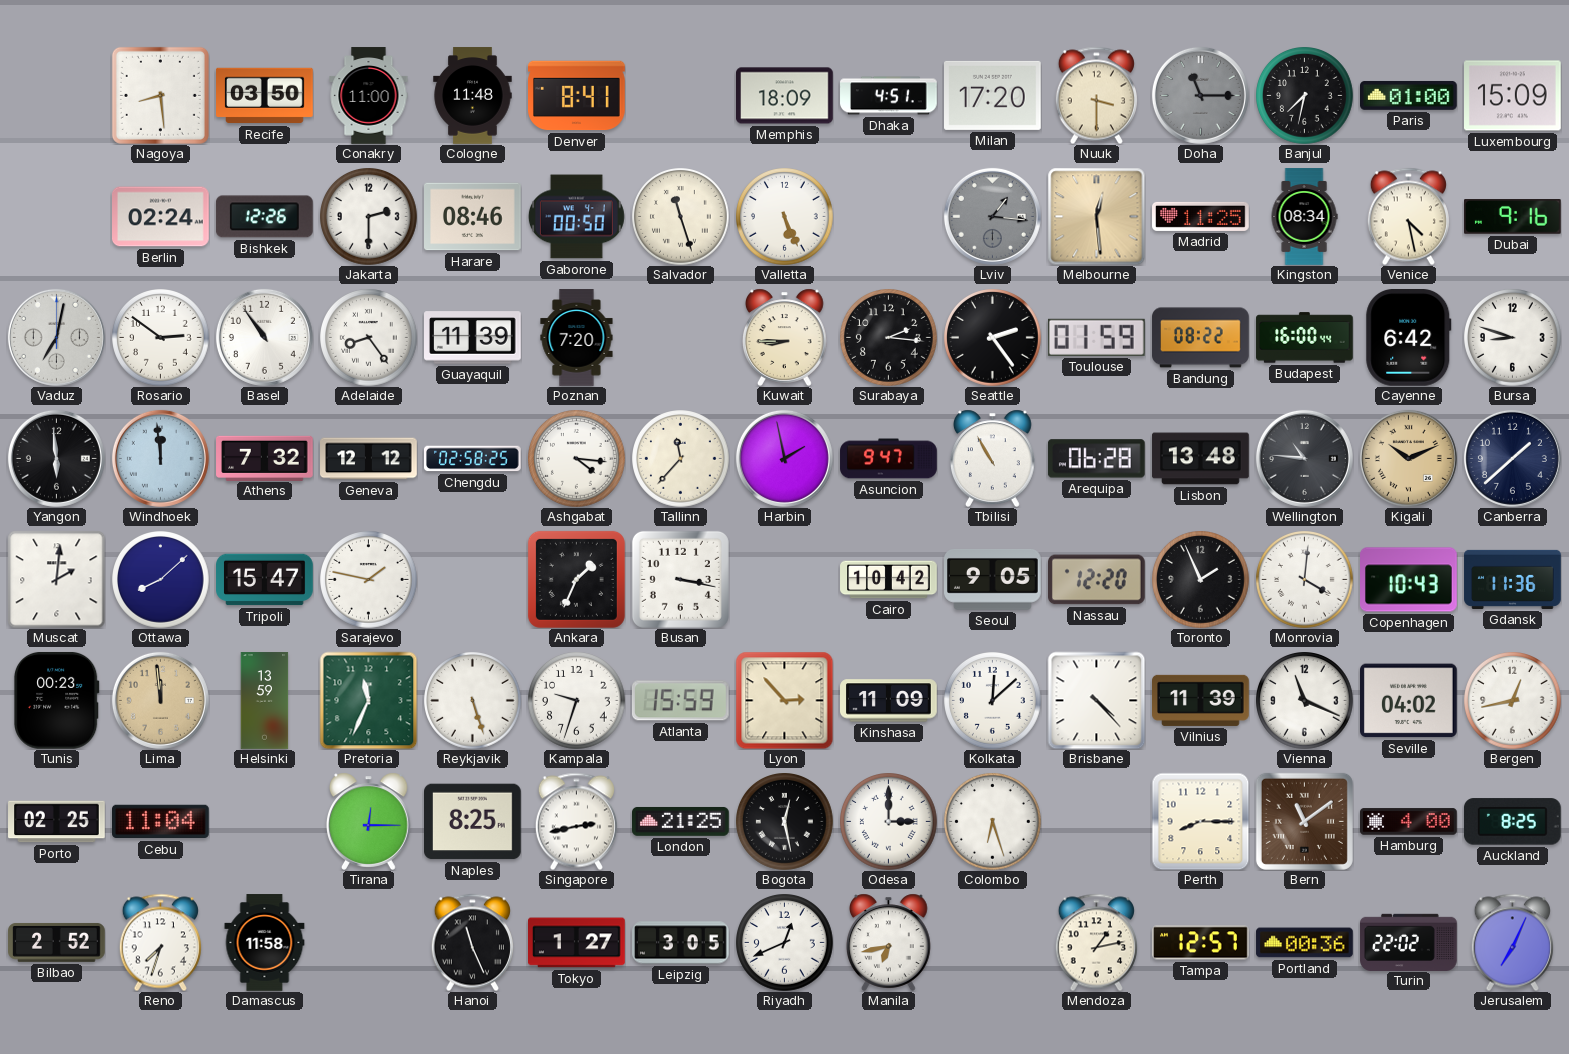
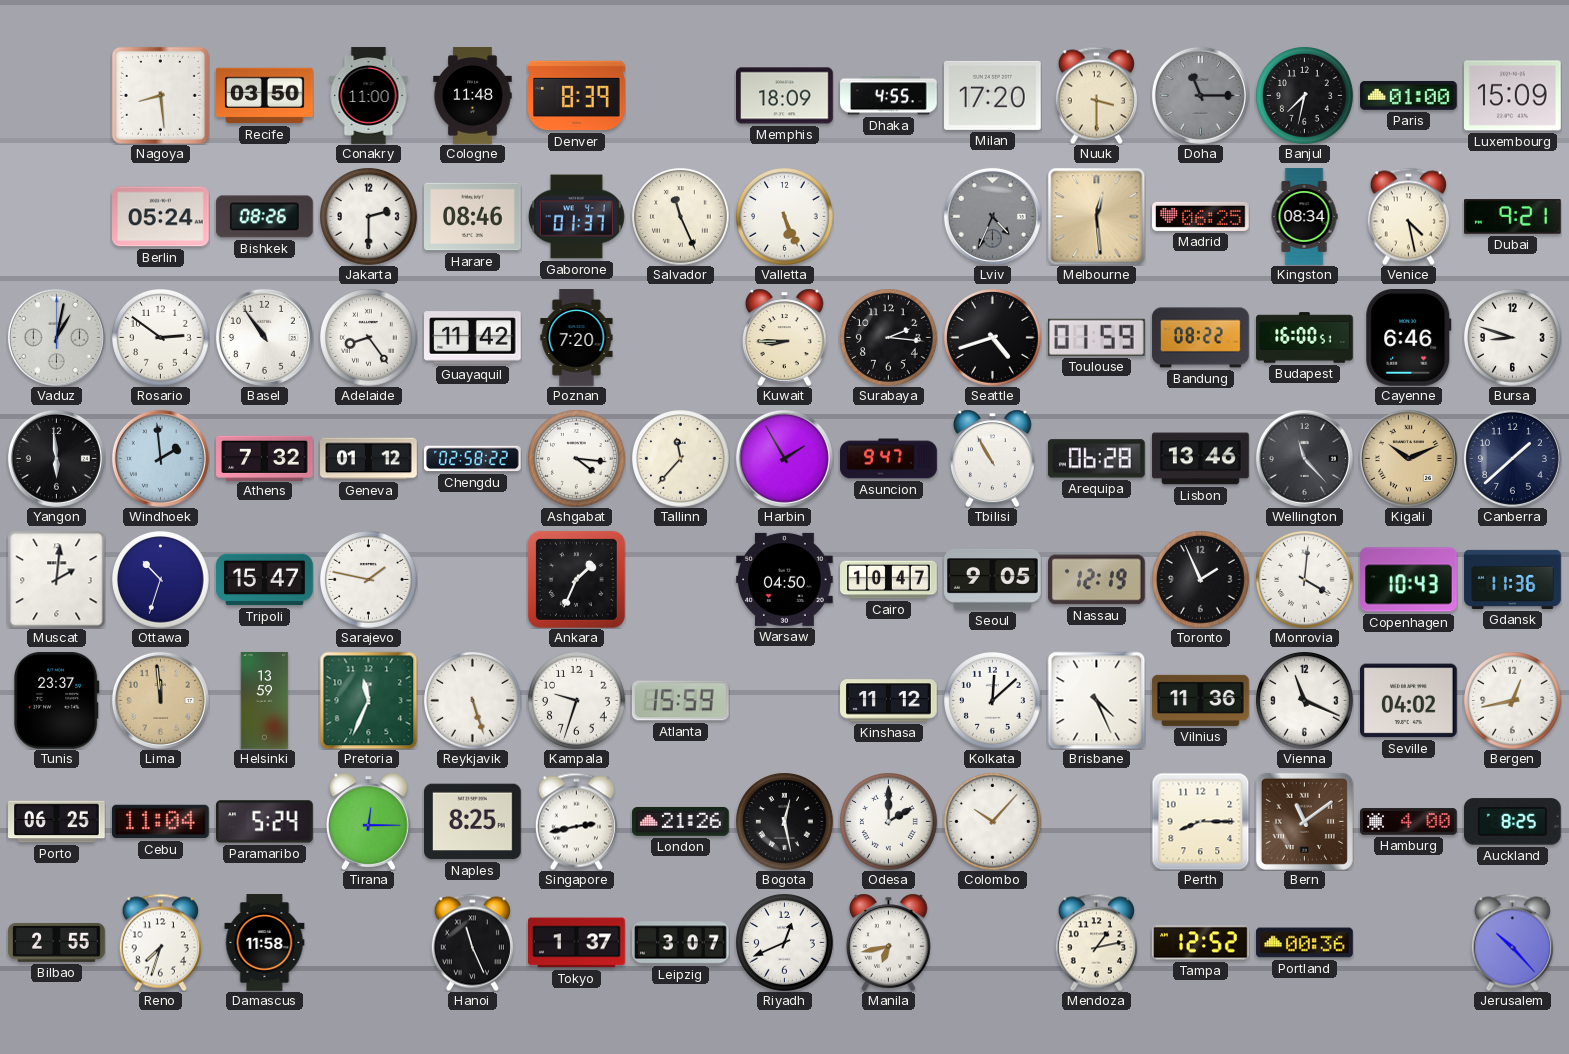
Denver: 8:41 -> 8:39
Dhaka: 4:51 -> 4:55
Berlin: 02:24 -> 05:24
Bishkek: 12:26 -> 08:26
Gaborone: 00:50 -> 01:37
Salvador: 11:27 -> 11:26
Lviv: 1:16 -> 4:34
Madrid: 11:25 -> 06:25
Dubai: 9:16 -> 9:21
Vaduz: 7:02 -> 1:02
Guayaquil: 11:39 -> 11:42
Seattle: 2:24 -> 4:42
Budapest: 16:00:44 -> 16:00:51
Cayenne: 6:42 -> 6:46
Windhoek: 11:59 -> 1:59
Geneva: 12:12 -> 01:12
Chengdu: 02:58:25 -> 02:58:22
Harbin: 1:58 -> 1:55
Lisbon: 13:48 -> 13:46
Wellington: 10:46 -> 11:23
Ottawa: 8:08 -> 10:33
Busan: 3:17 -> none
Warsaw: none -> 04:50
Cairo: 10:42 -> 10:47
Nassau: 12:20 -> 12:19
Tunis: 00:23 -> 23:37
Lyon: 2:53 -> none
Kinshasa: 11:09 -> 11:12
Brisbane: 4:23 -> 4:26
Vilnius: 11:39 -> 11:36
Porto: 02:25 -> 06:25
Paramaribo: none -> 5:24
London: 21:25 -> 21:26
Odesa: 3:00 -> 2:00
Colombo: 6:27 -> 10:07
Bilbao: 2:52 -> 2:55
Tokyo: 1:27 -> 1:37
Leipzig: 3:05 -> 3:07
Tampa: 12:57 -> 12:52
Turin: 22:02 -> none
Jerusalem: 7:04 -> 10:23
